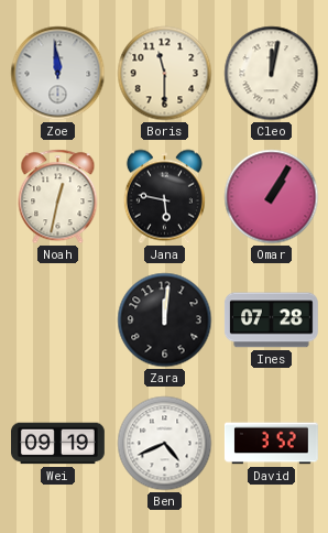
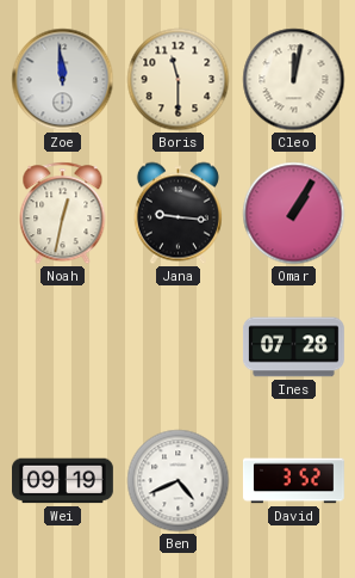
Jana: 5:47 -> 9:16
Zara: 12:01 -> none
